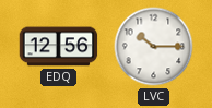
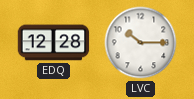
EDQ: 12:56 -> 12:28
